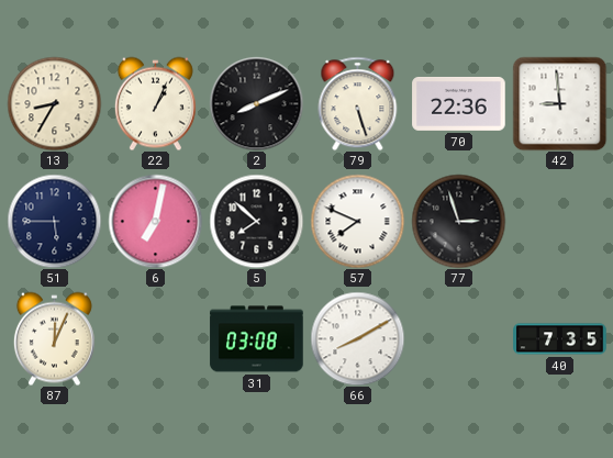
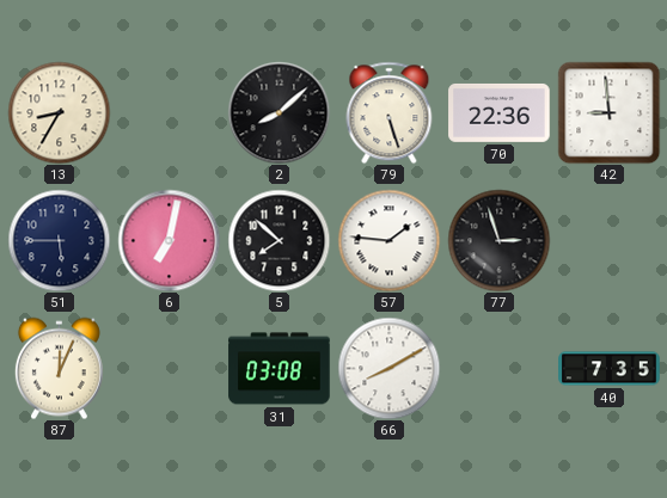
22: 1:04 -> none
2: 8:11 -> 8:08
57: 7:49 -> 1:46
